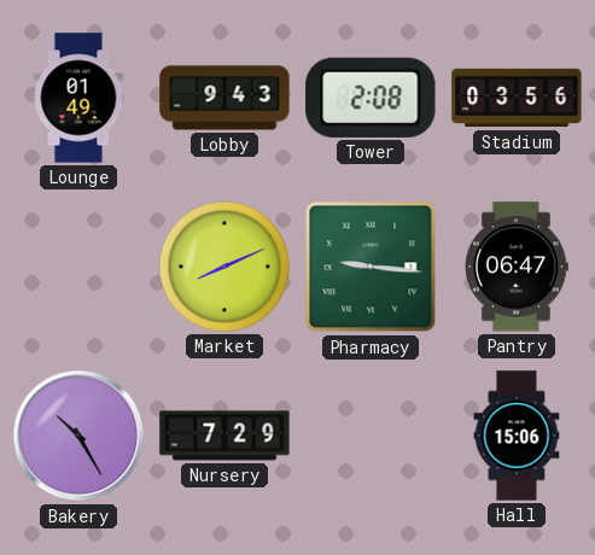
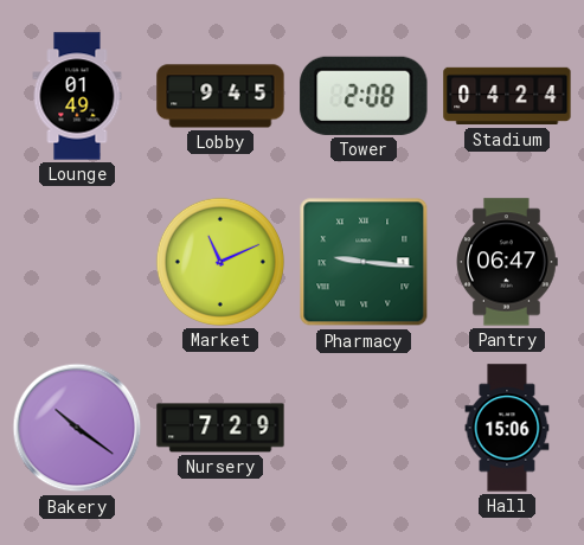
Lobby: 9:43 -> 9:45
Stadium: 03:56 -> 04:24
Market: 8:11 -> 11:11
Bakery: 10:25 -> 10:21
